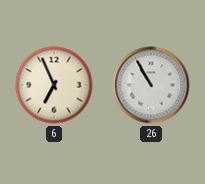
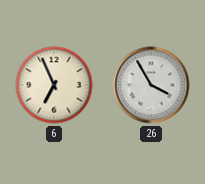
26: 10:55 -> 3:55
